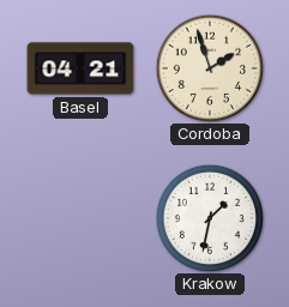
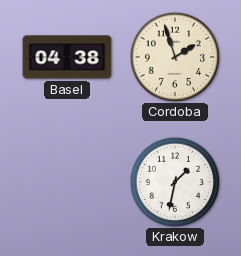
Basel: 04:21 -> 04:38
